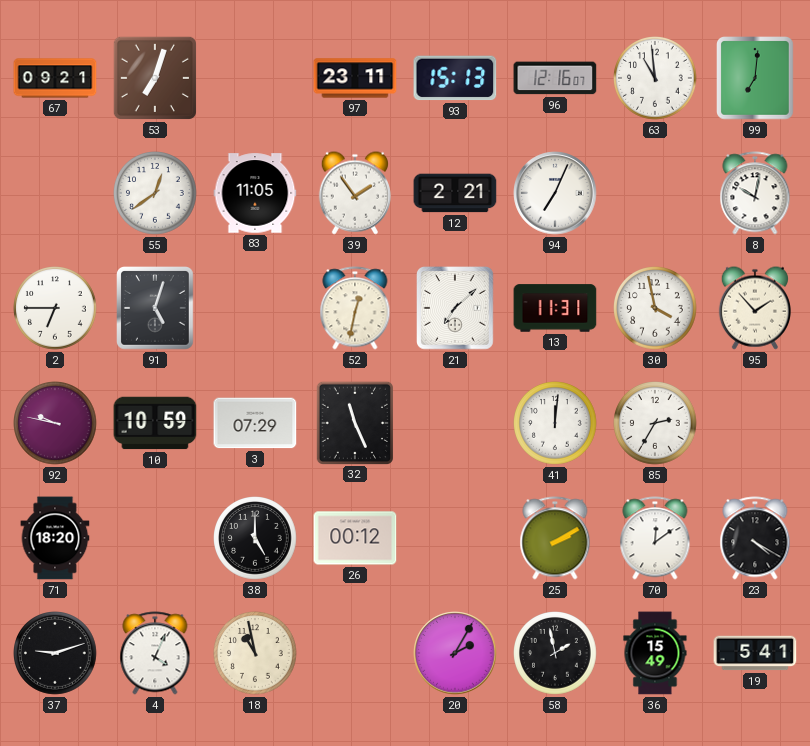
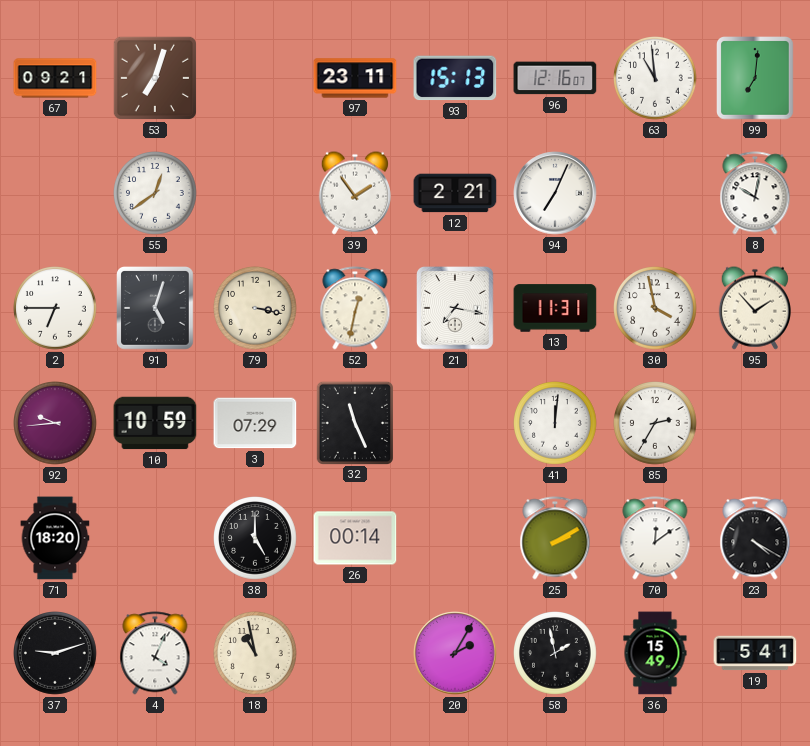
83: 11:05 -> none
79: none -> 3:17
21: 7:08 -> 7:17
92: 9:47 -> 9:44
26: 00:12 -> 00:14
